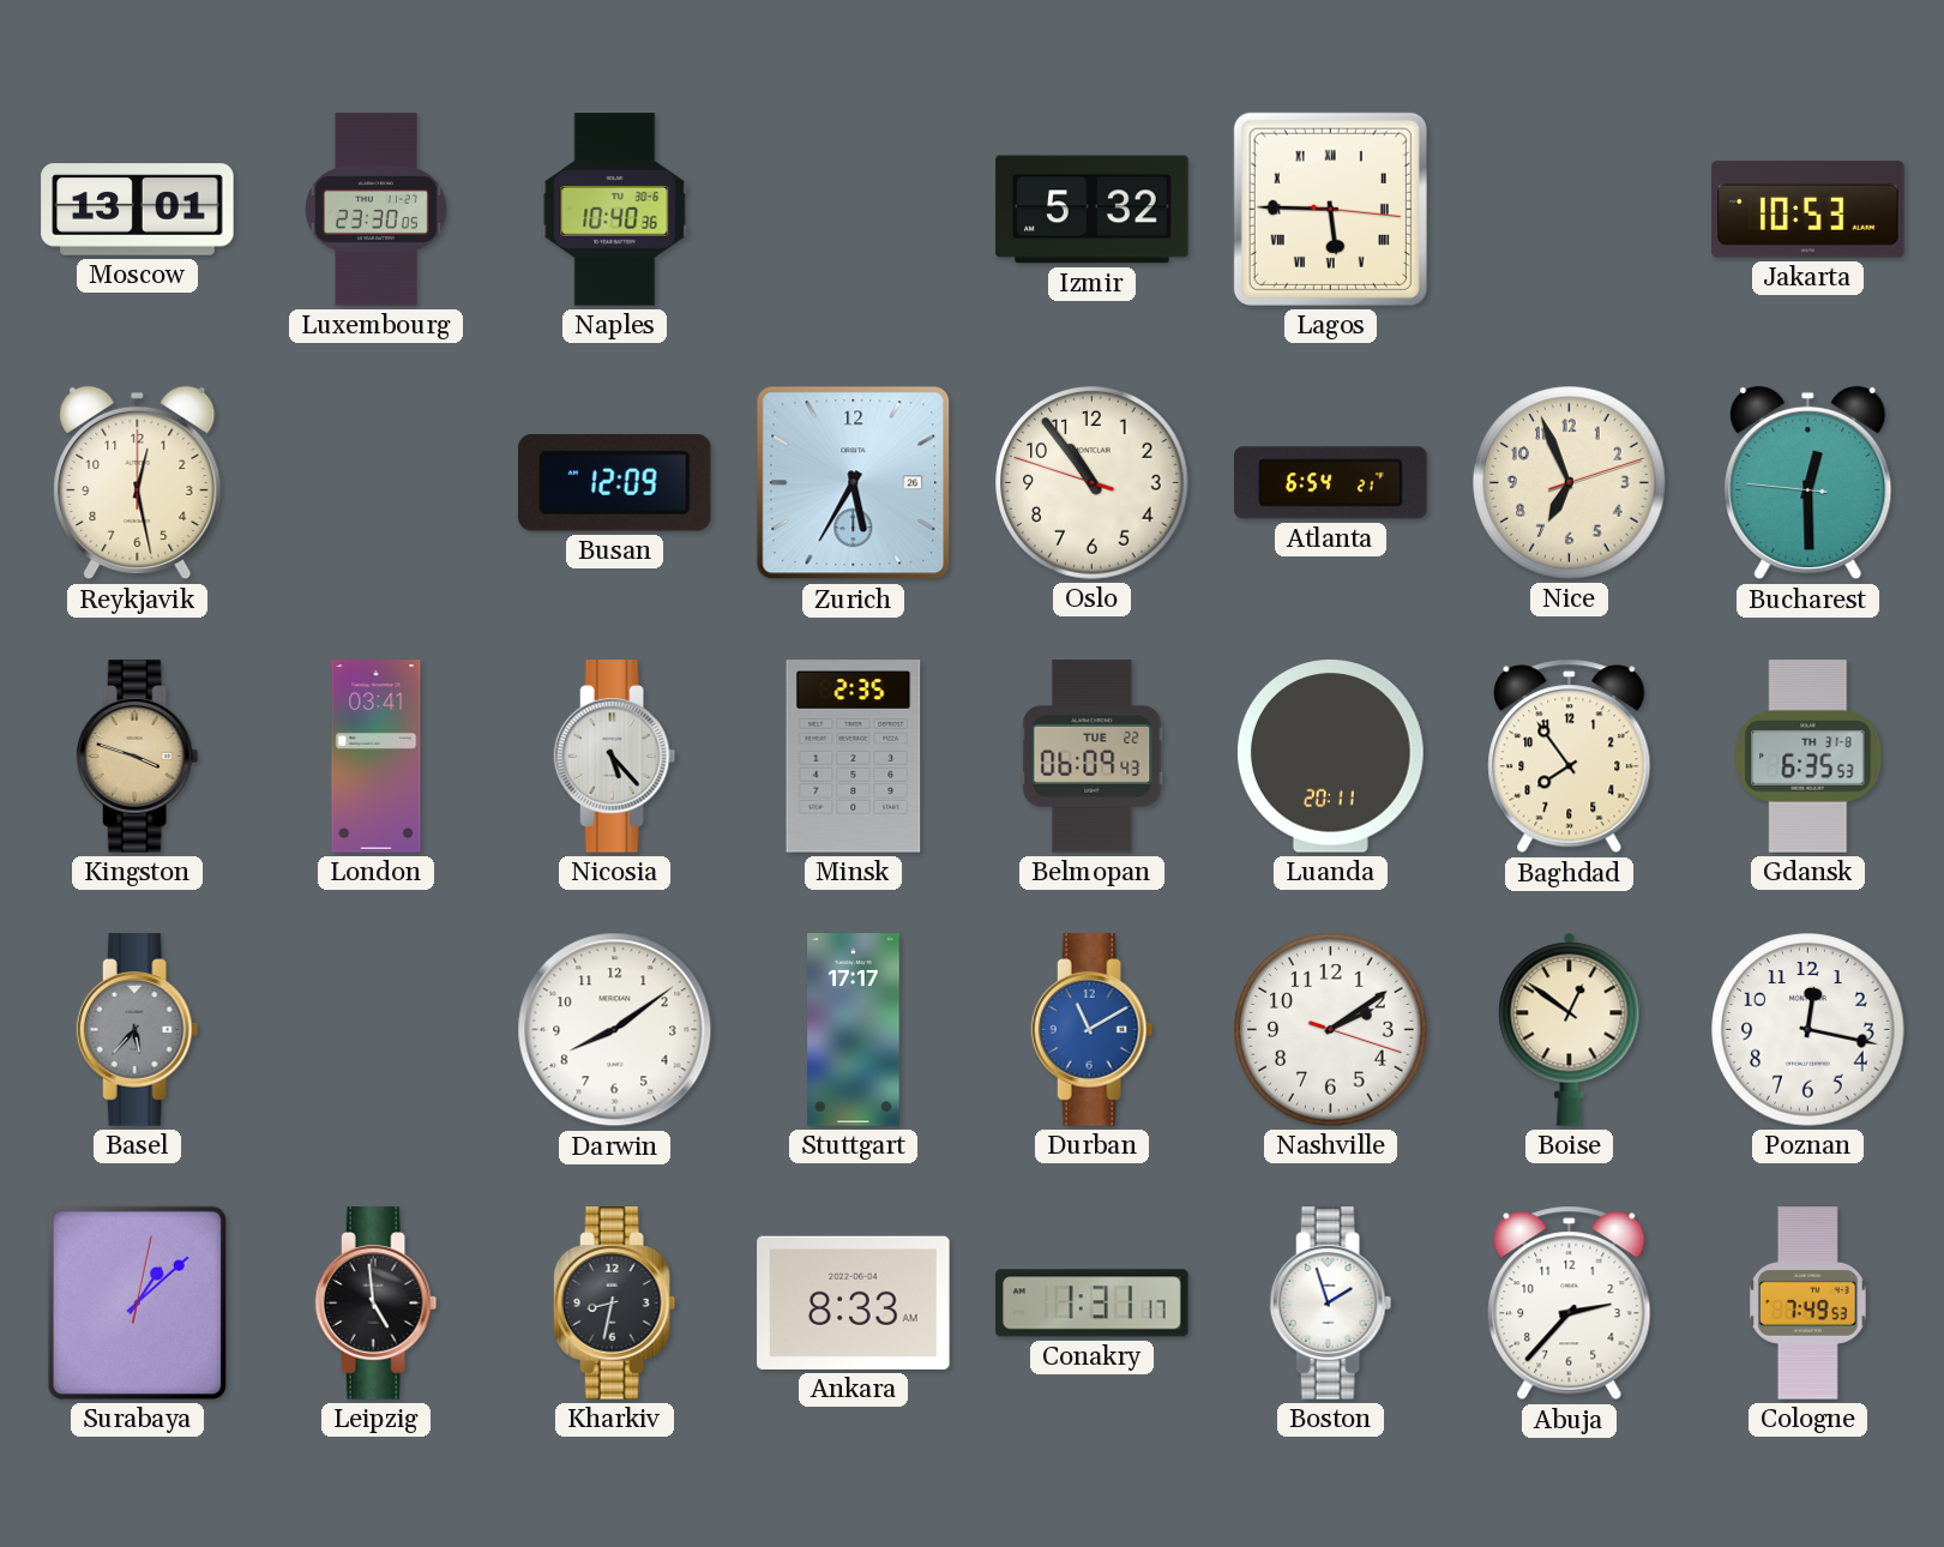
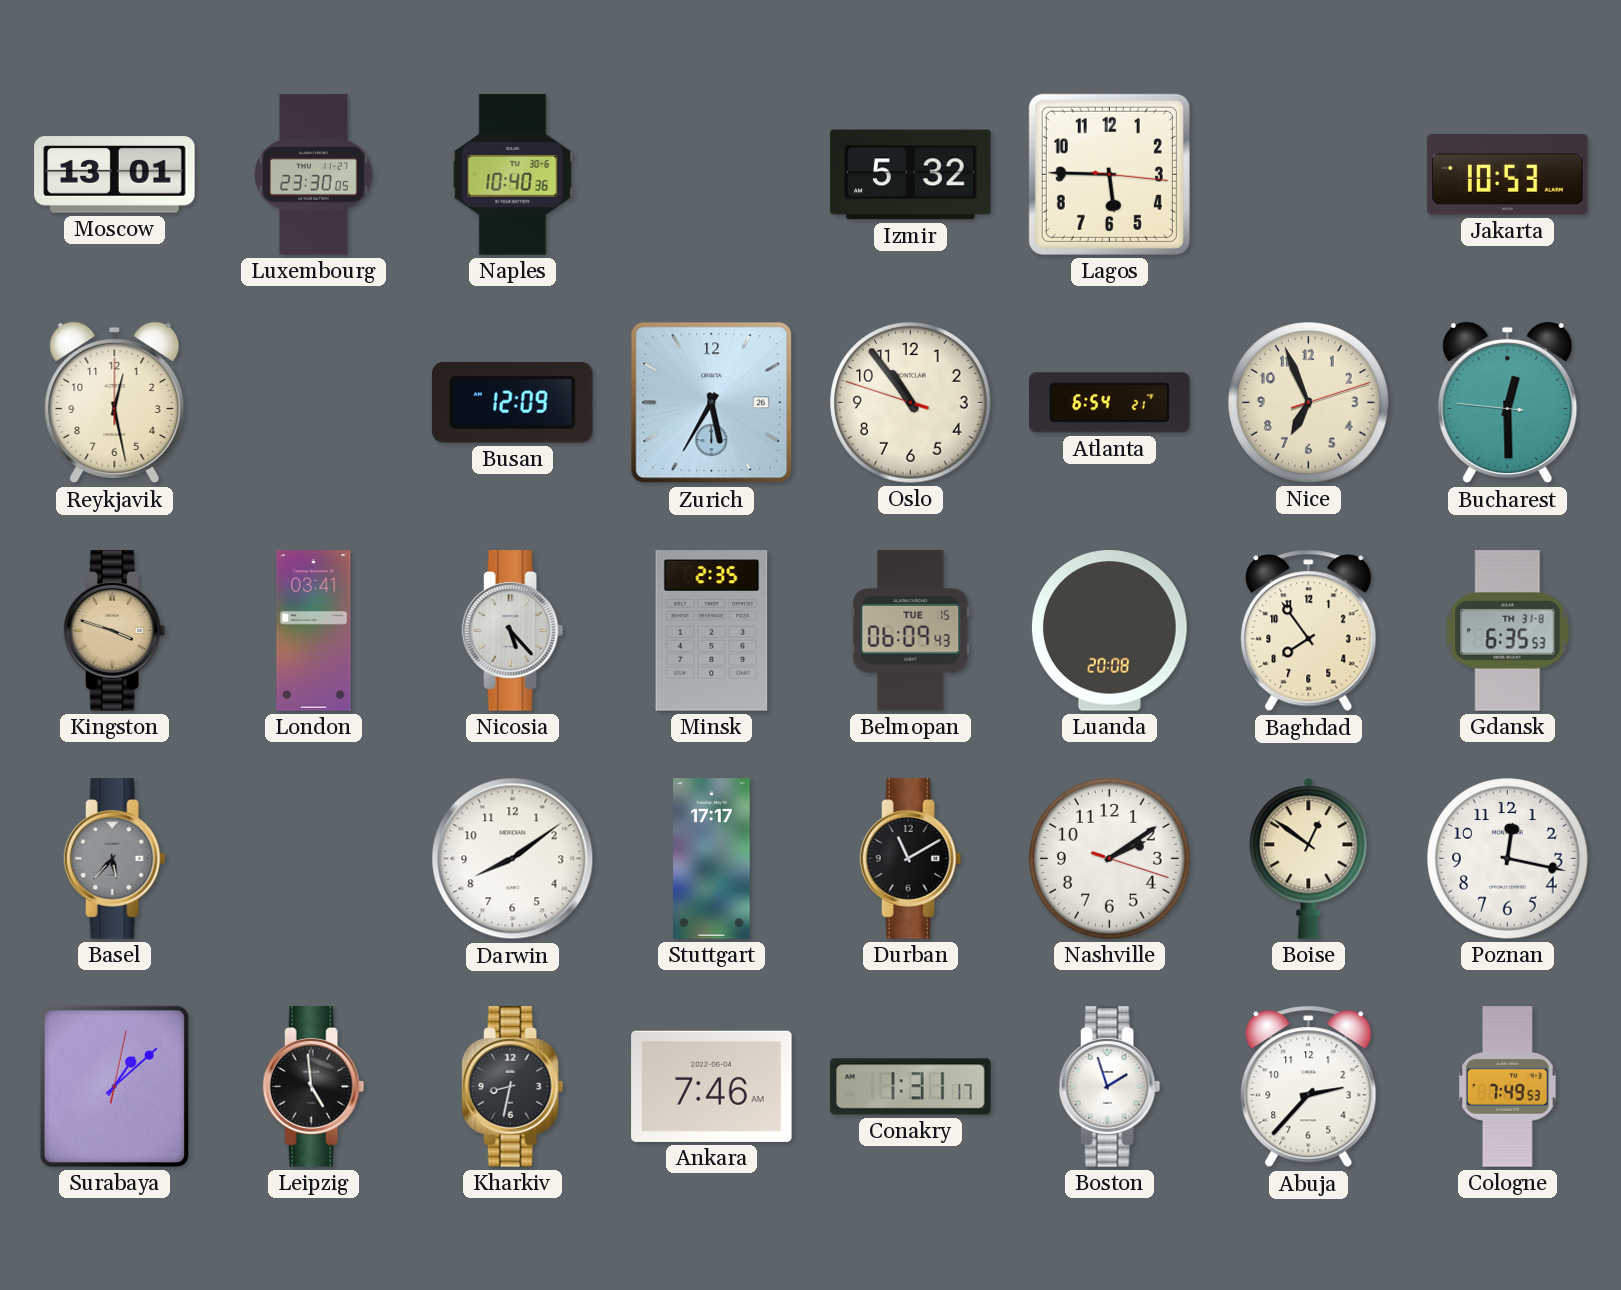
Lagos numerals: Roman -> Arabic
Belmopan date: TUE 22 -> TUE 15
Luanda: 20:11 -> 20:08
Durban dial: blue -> black
Ankara: 8:33 -> 7:46
